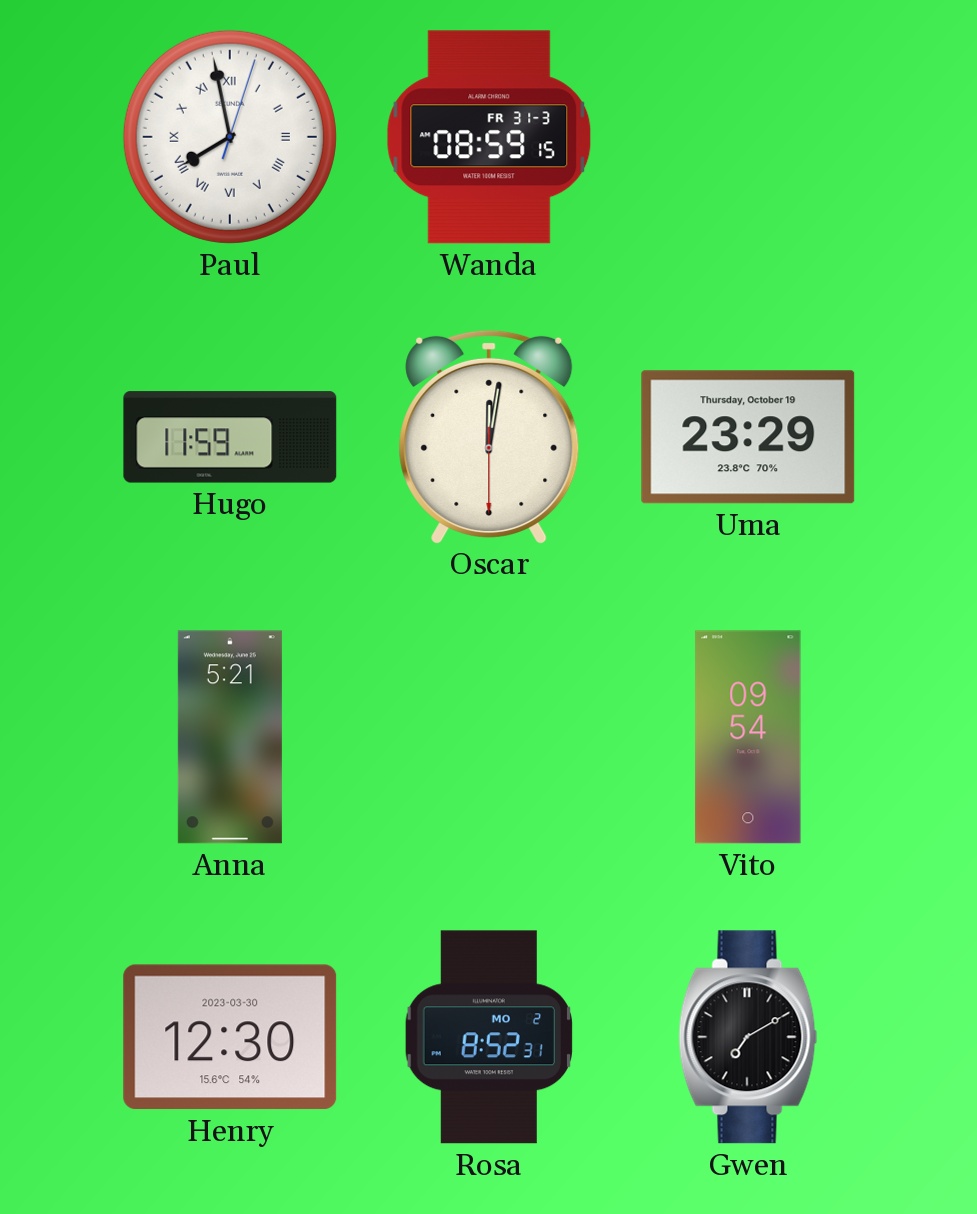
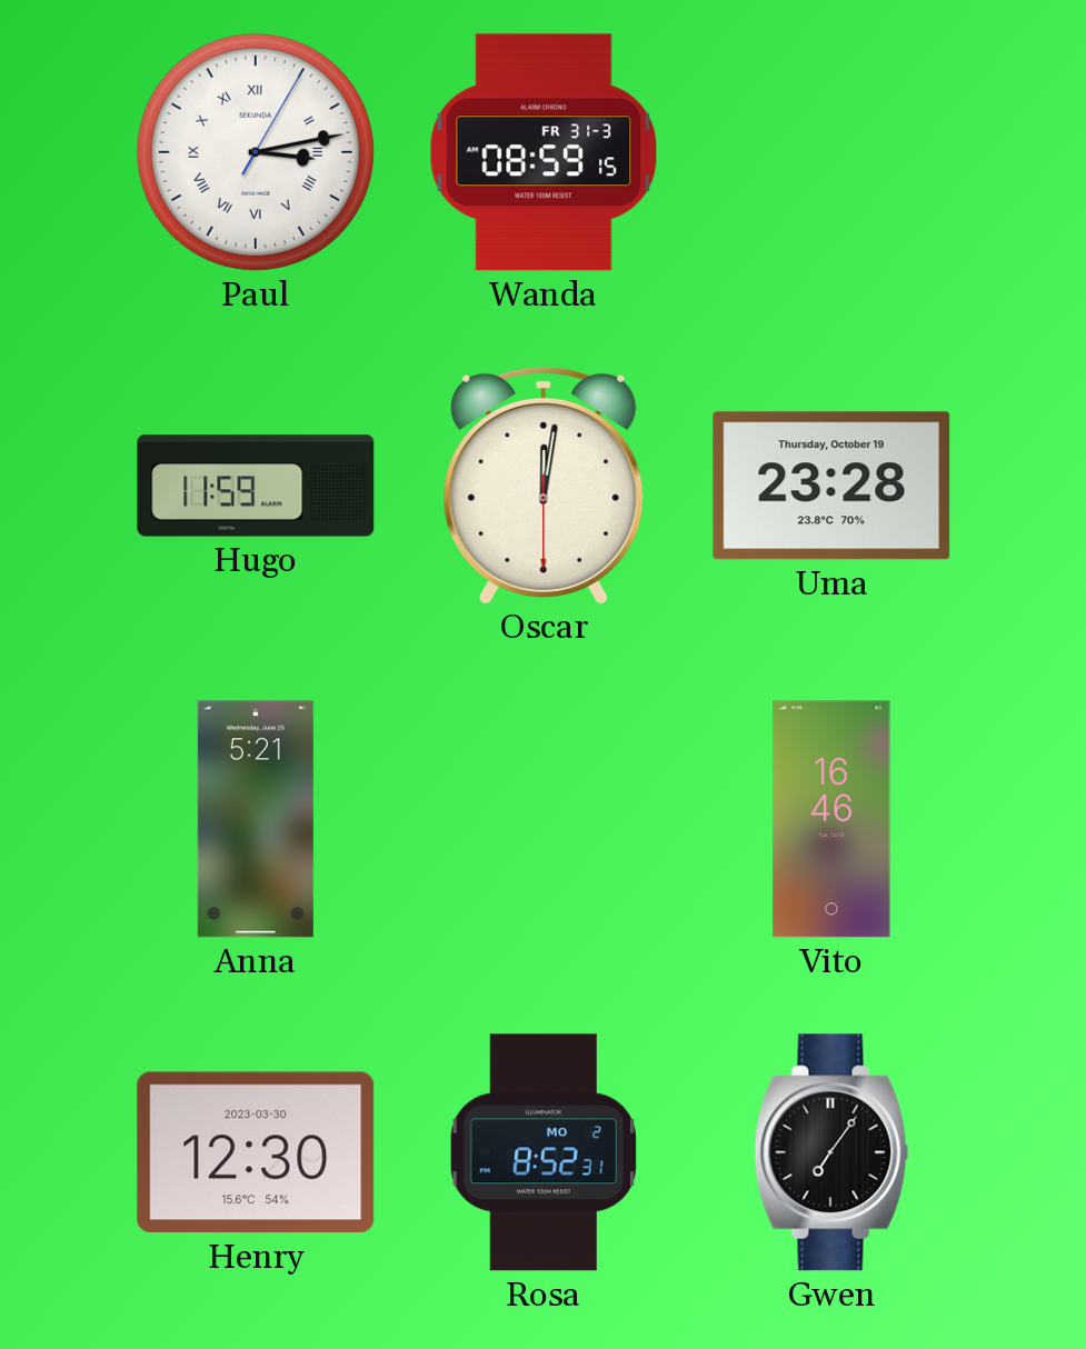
Paul: 7:58 -> 3:13
Uma: 23:29 -> 23:28
Vito: 09:54 -> 16:46
Gwen: 7:10 -> 7:06
